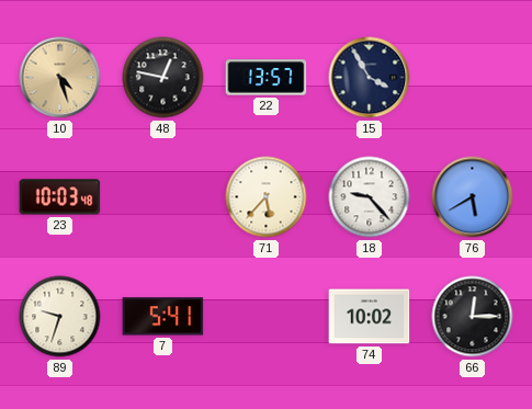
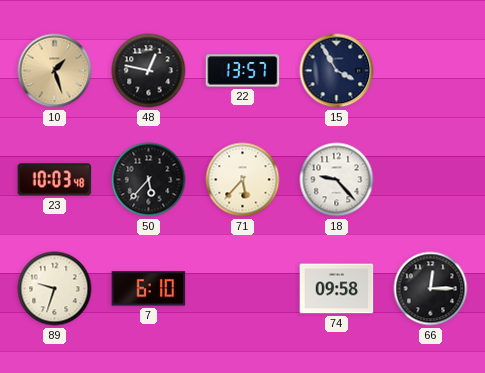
10: 4:27 -> 1:27
50: none -> 5:37
76: 5:40 -> none
7: 5:41 -> 6:10
74: 10:02 -> 09:58
